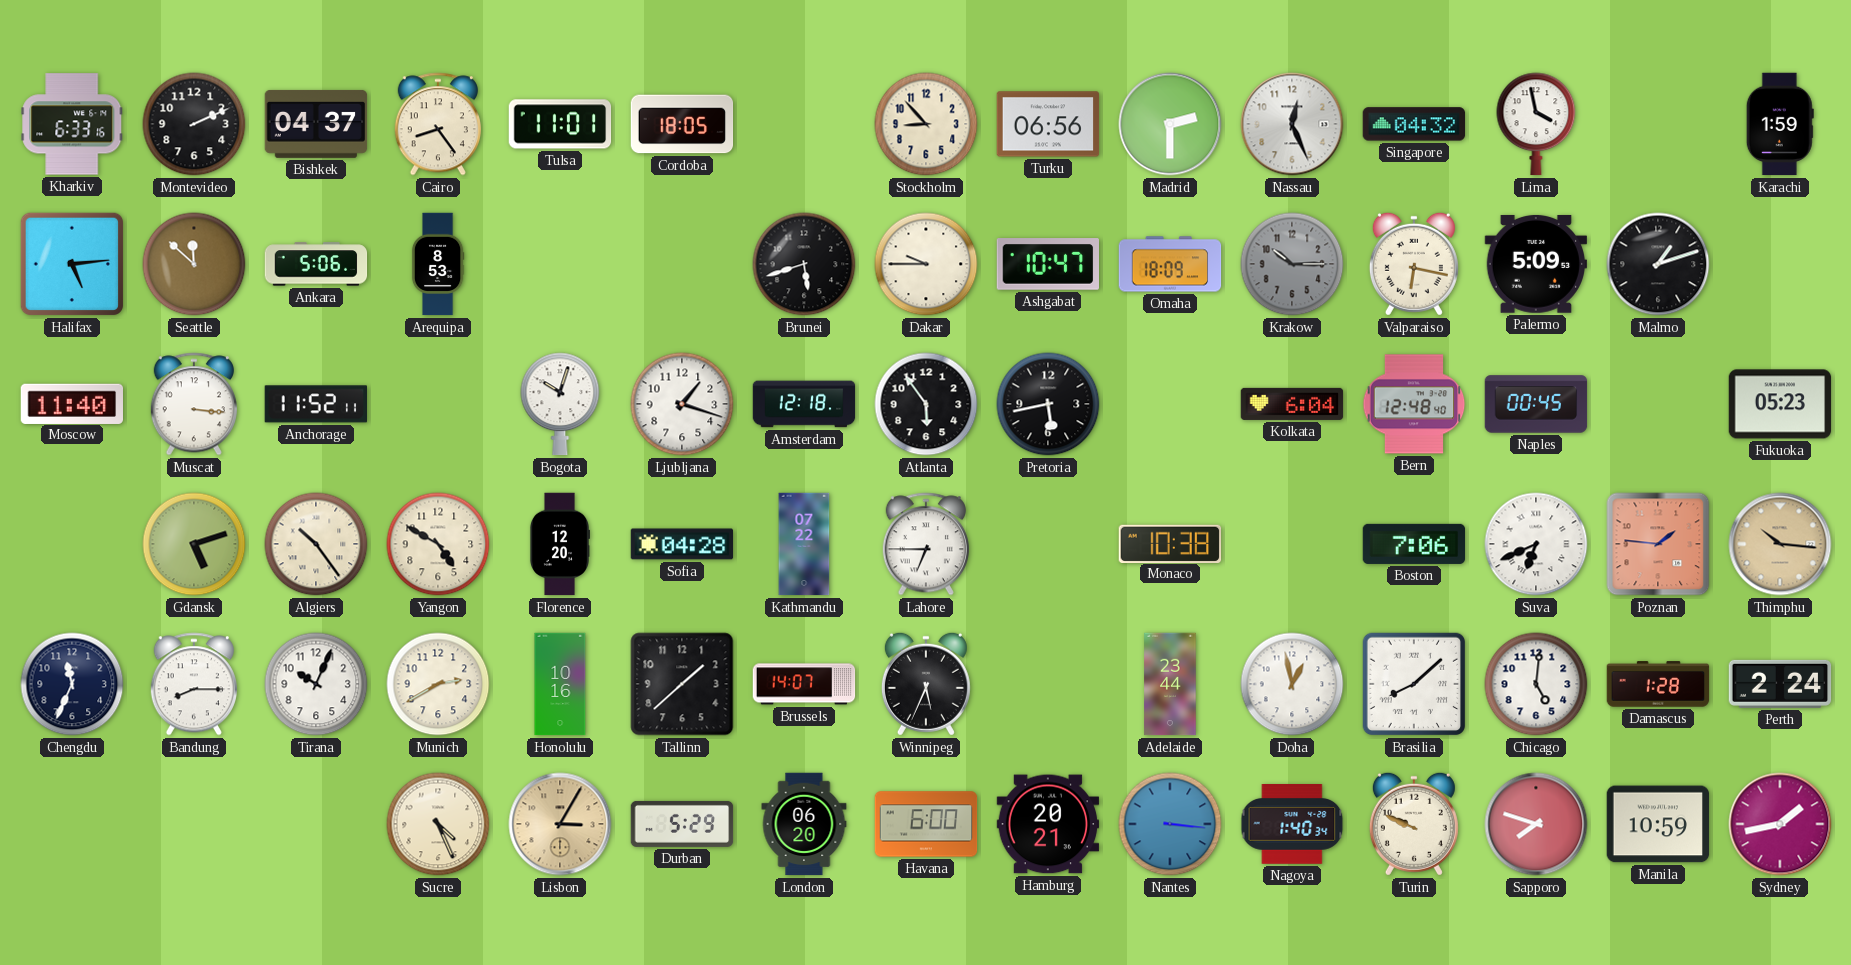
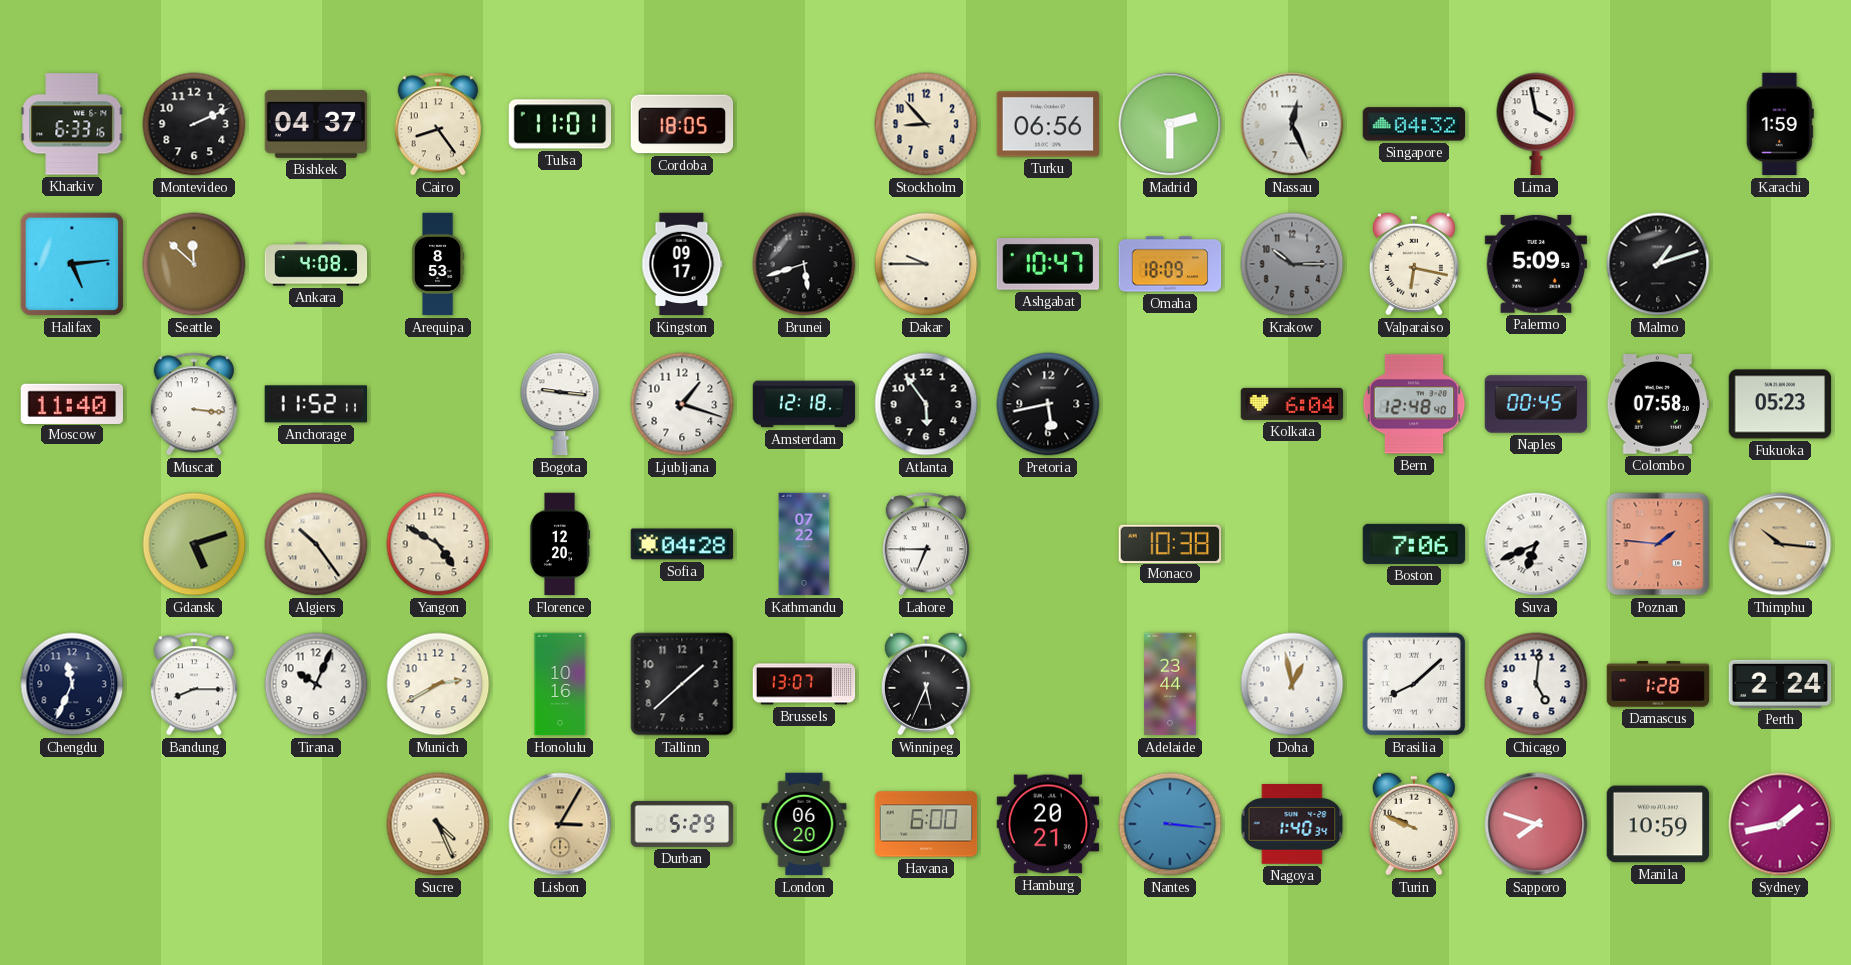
Ankara: 5:06 -> 4:08
Kingston: none -> 09:17
Bogota: 10:03 -> 9:16
Colombo: none -> 07:58
Brussels: 14:07 -> 13:07
